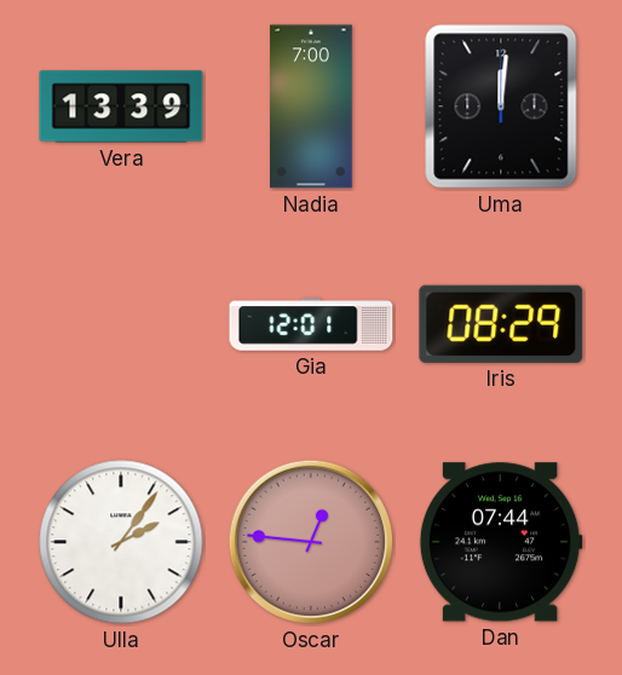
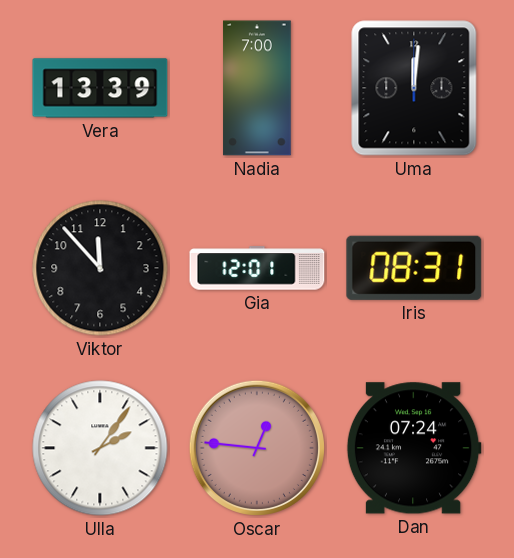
Viktor: none -> 11:53
Iris: 08:29 -> 08:31
Dan: 07:44 -> 07:24
